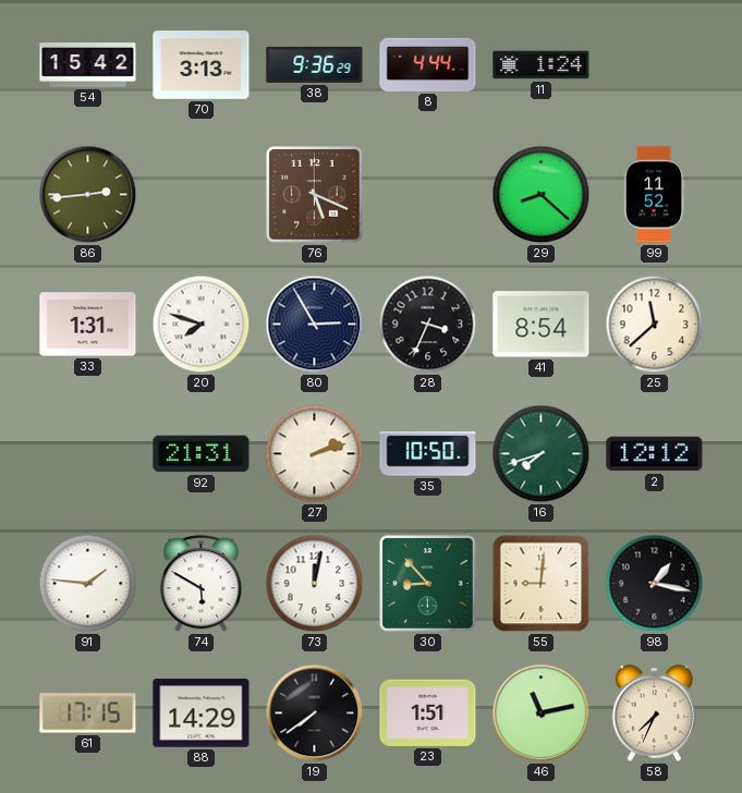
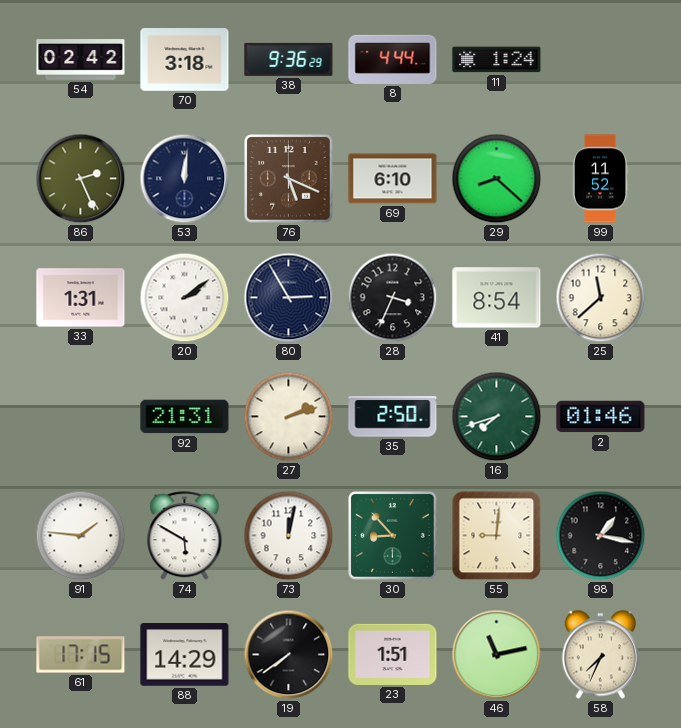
54: 15:42 -> 02:42
70: 3:13 -> 3:18
86: 2:44 -> 2:26
53: none -> 12:01
69: none -> 6:10
20: 7:48 -> 2:09
35: 10:50 -> 2:50
2: 12:12 -> 01:46
